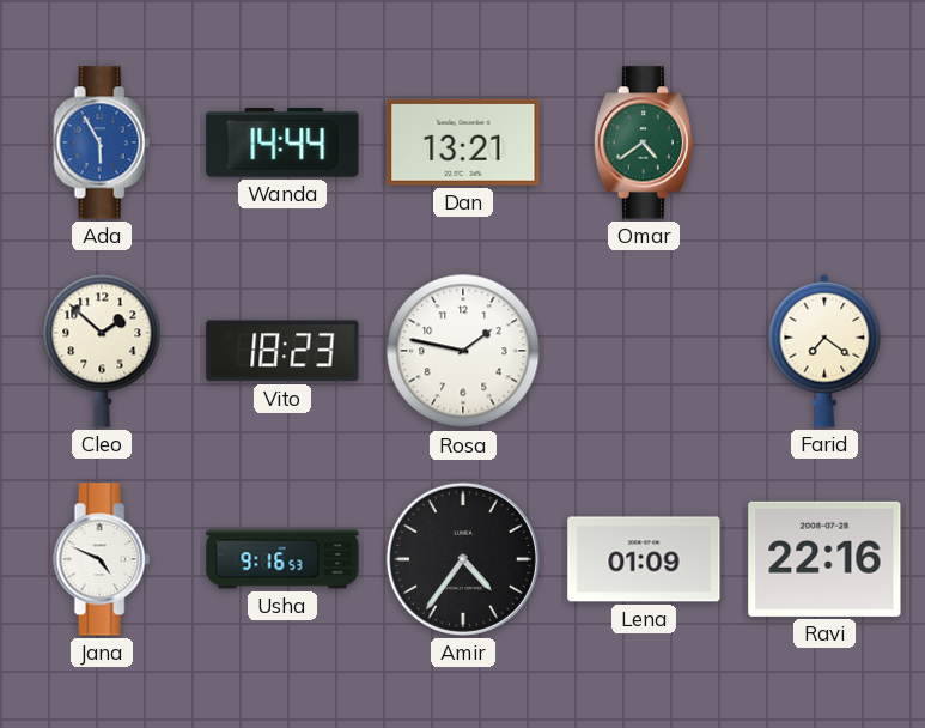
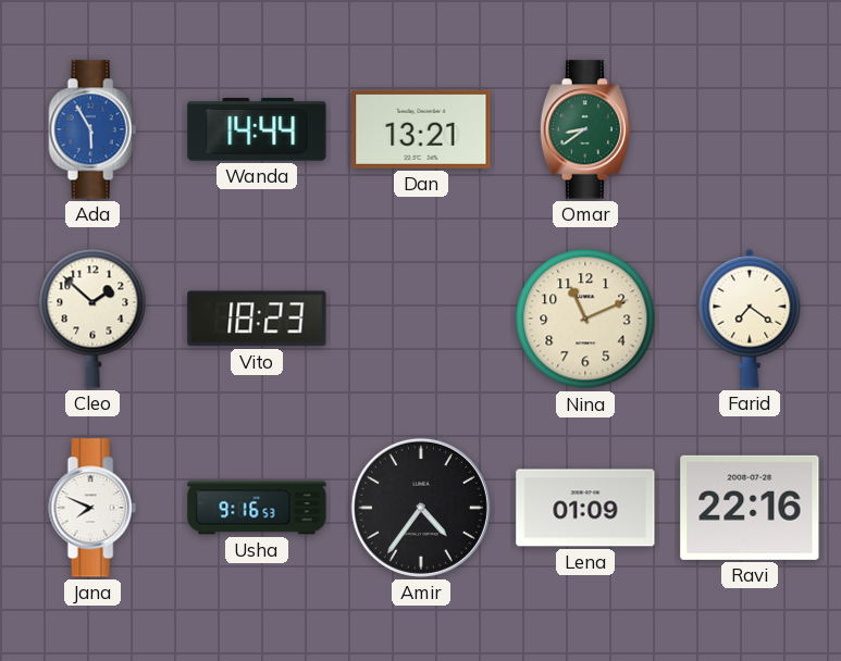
Omar: 4:39 -> 8:39
Rosa: 1:47 -> none
Nina: none -> 11:11
Jana: 4:49 -> 7:49
